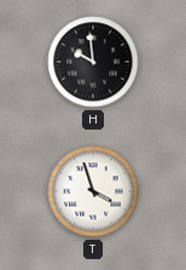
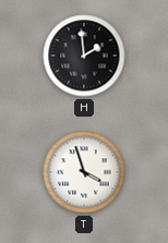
H: 9:59 -> 1:59
